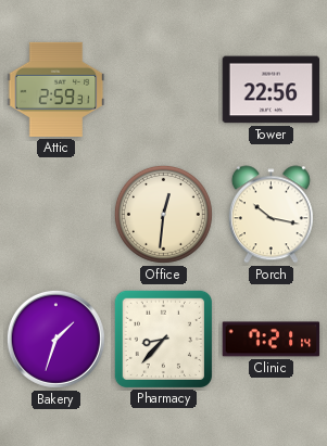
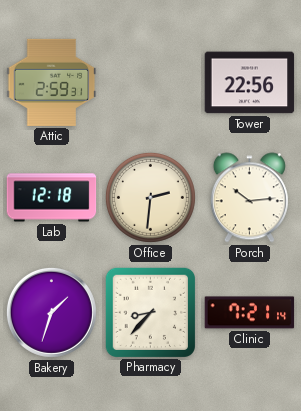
Lab: none -> 12:18
Office: 12:31 -> 2:31
Porch: 10:17 -> 10:14
